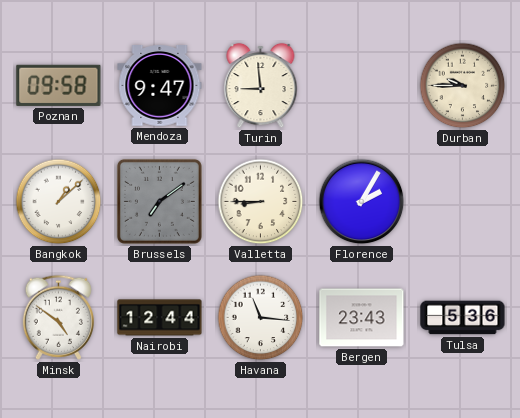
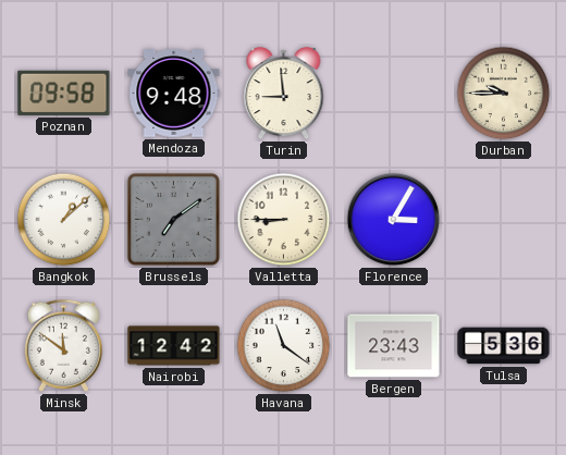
Mendoza: 9:47 -> 9:48
Florence: 2:05 -> 3:05
Minsk: 4:51 -> 11:51
Nairobi: 12:44 -> 12:42
Havana: 11:16 -> 11:21
